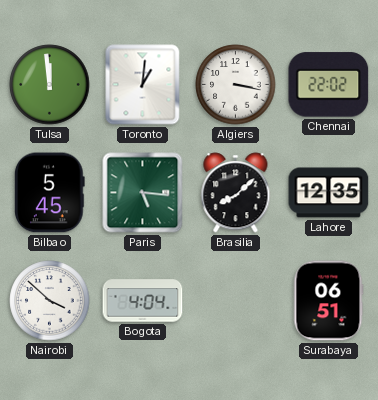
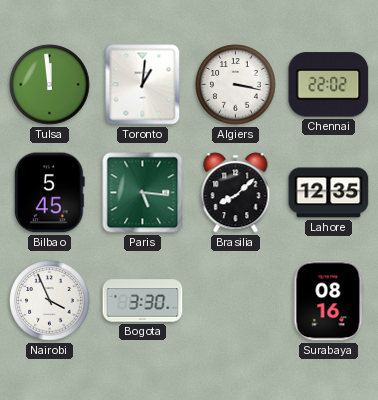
Nairobi: 3:52 -> 3:56
Bogota: 4:04 -> 3:30
Surabaya: 06:51 -> 08:16
